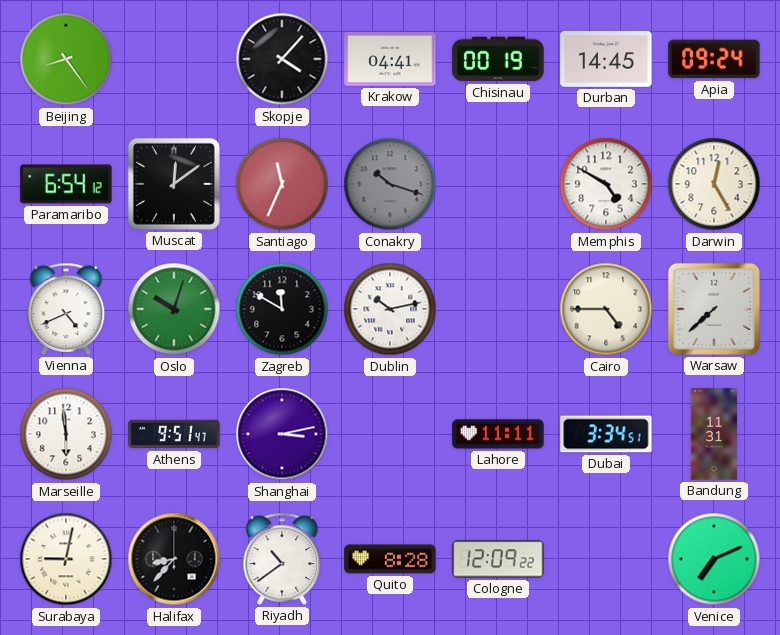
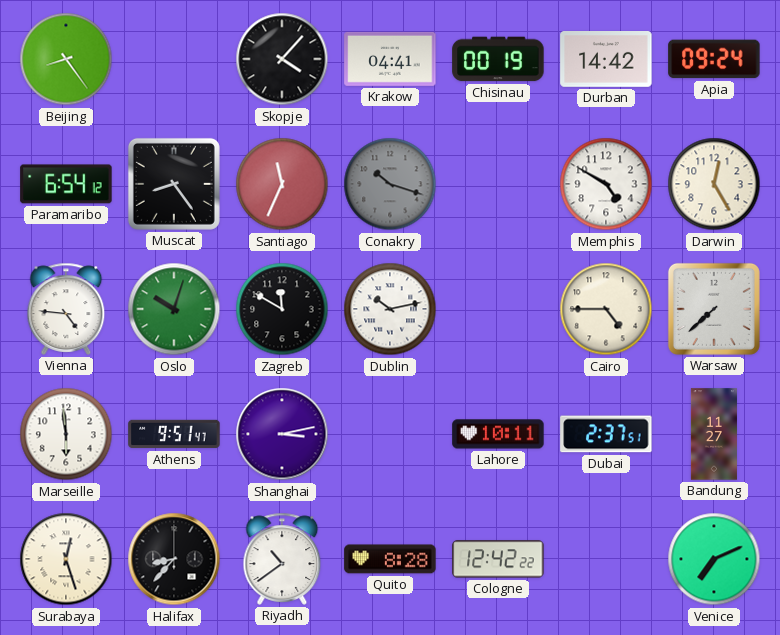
Durban: 14:45 -> 14:42
Muscat: 12:09 -> 8:24
Vienna: 4:41 -> 4:46
Lahore: 11:11 -> 10:11
Dubai: 3:34 -> 2:37
Bandung: 11:31 -> 11:27
Surabaya: 9:02 -> 12:27
Cologne: 12:09 -> 12:42
